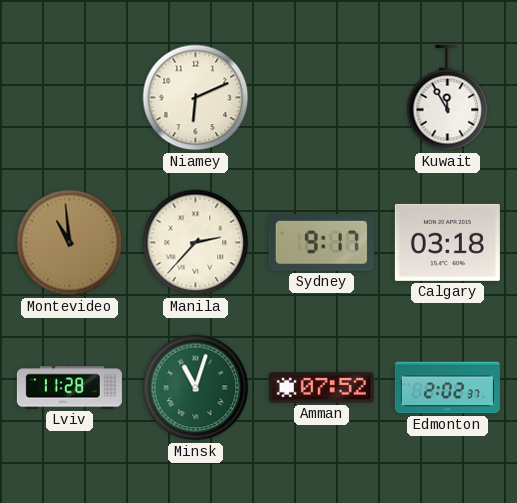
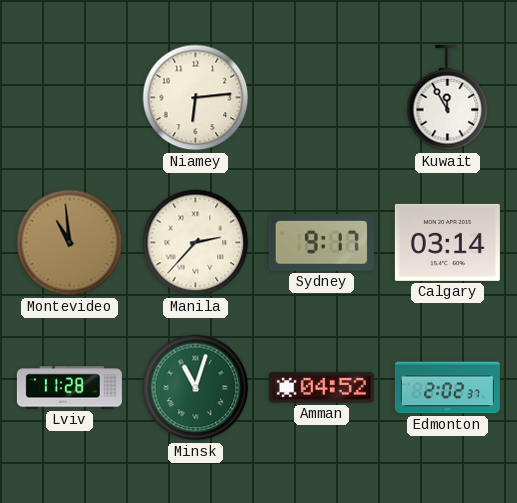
Niamey: 6:11 -> 6:14
Calgary: 03:18 -> 03:14
Amman: 07:52 -> 04:52
